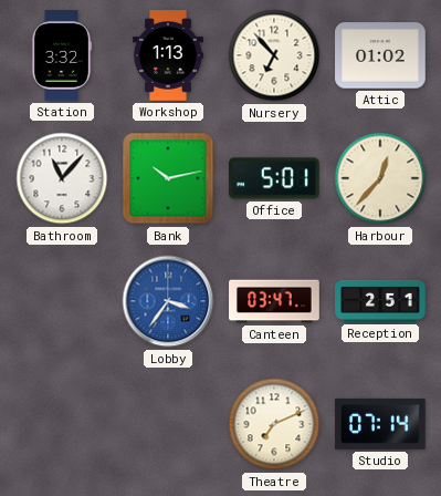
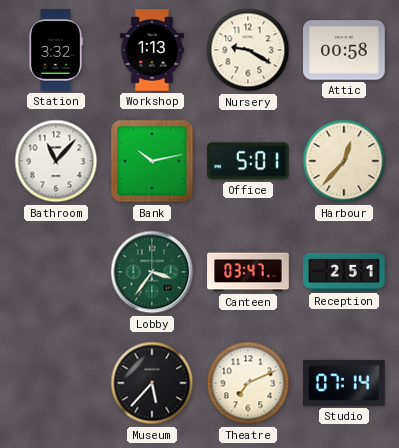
Nursery: 6:53 -> 9:20
Attic: 01:02 -> 00:58
Lobby dial: blue -> green
Museum: none -> 5:37
